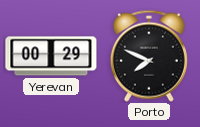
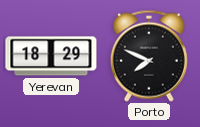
Yerevan: 00:29 -> 18:29
